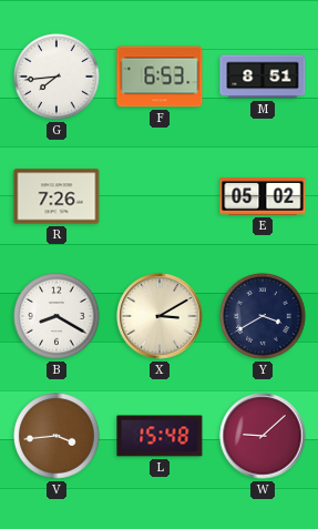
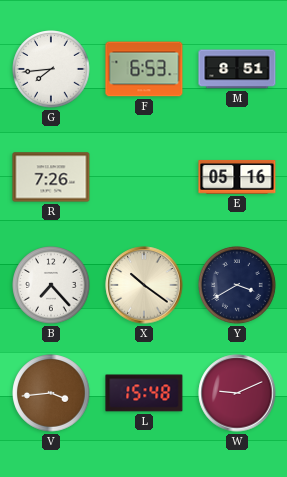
E: 05:02 -> 05:16
B: 8:20 -> 7:23
X: 3:10 -> 10:21
W: 9:08 -> 9:11
